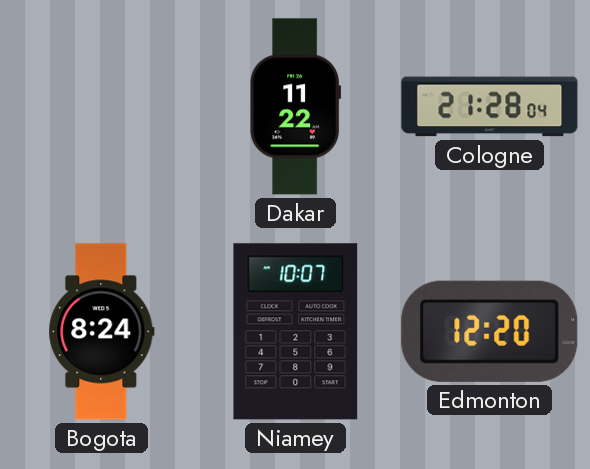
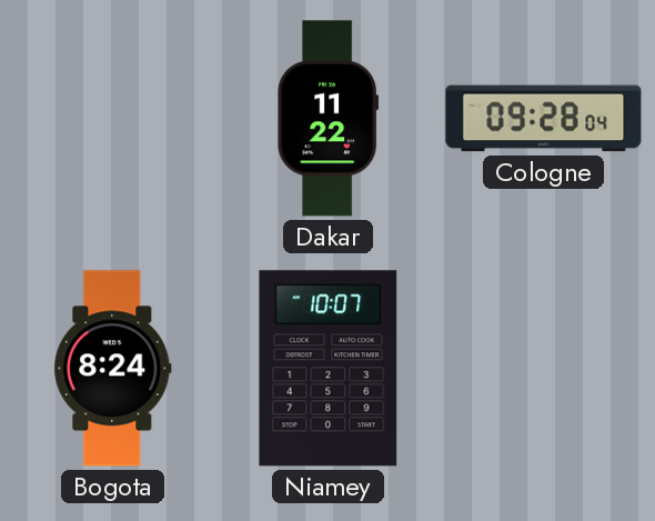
Cologne: 21:28 -> 09:28
Edmonton: 12:20 -> none
